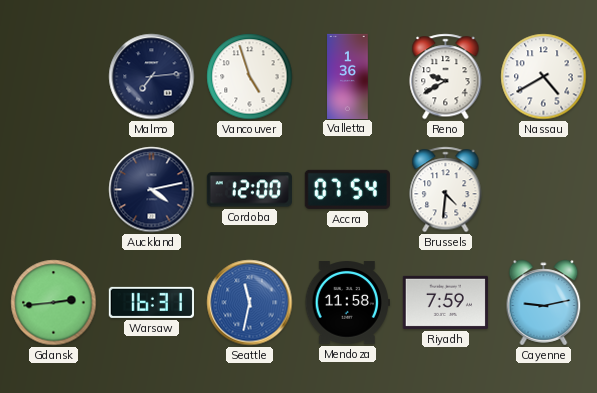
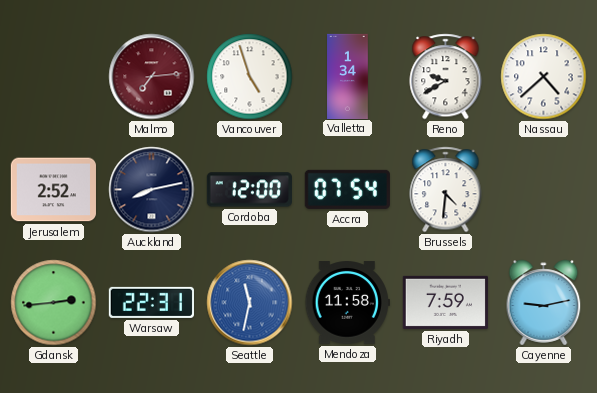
Malmo dial: navy -> burgundy
Valletta: 1:36 -> 1:34
Nassau: 4:40 -> 4:38
Jerusalem: none -> 2:52
Auckland: 4:13 -> 8:13
Warsaw: 16:31 -> 22:31
